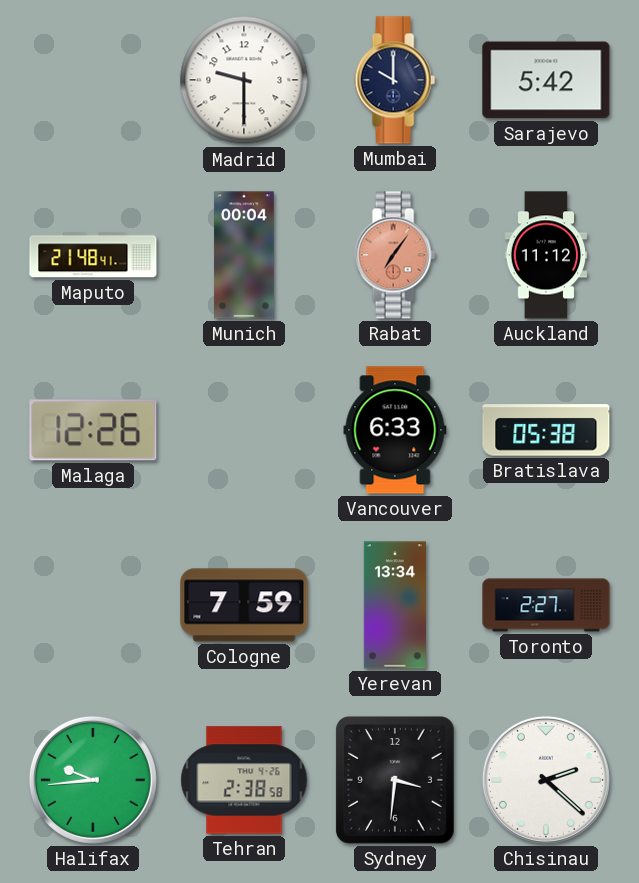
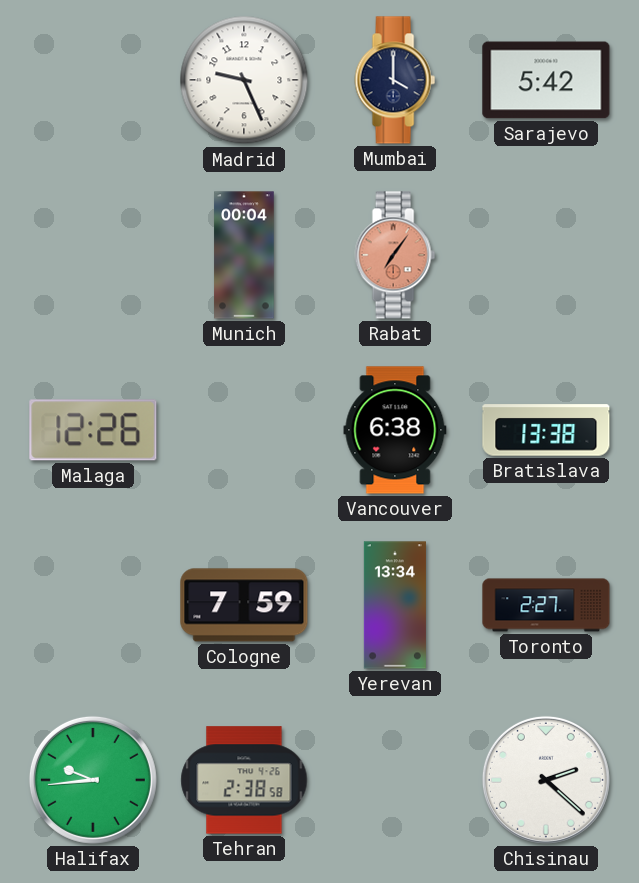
Madrid: 9:30 -> 9:26
Mumbai: 10:00 -> 4:00
Maputo: 21:48 -> none
Auckland: 11:12 -> none
Vancouver: 6:33 -> 6:38
Bratislava: 05:38 -> 13:38
Sydney: 3:31 -> none
